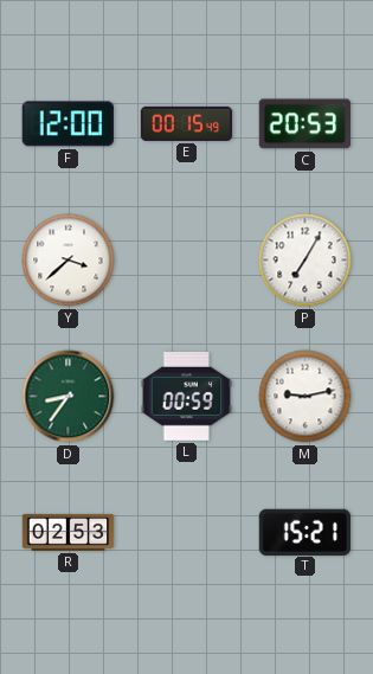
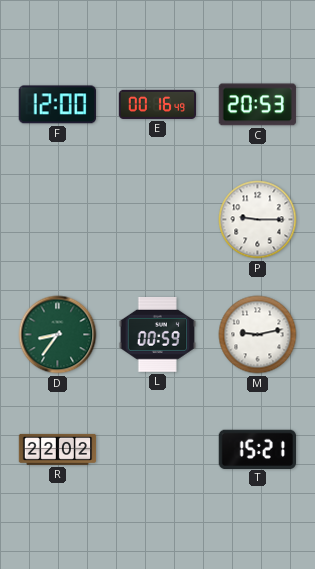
E: 00:15 -> 00:16
Y: 3:38 -> none
P: 7:05 -> 9:15
R: 02:53 -> 22:02
